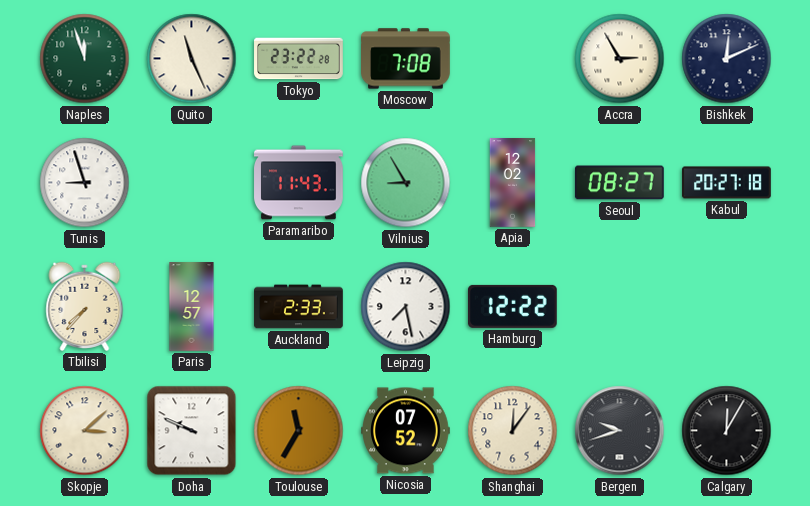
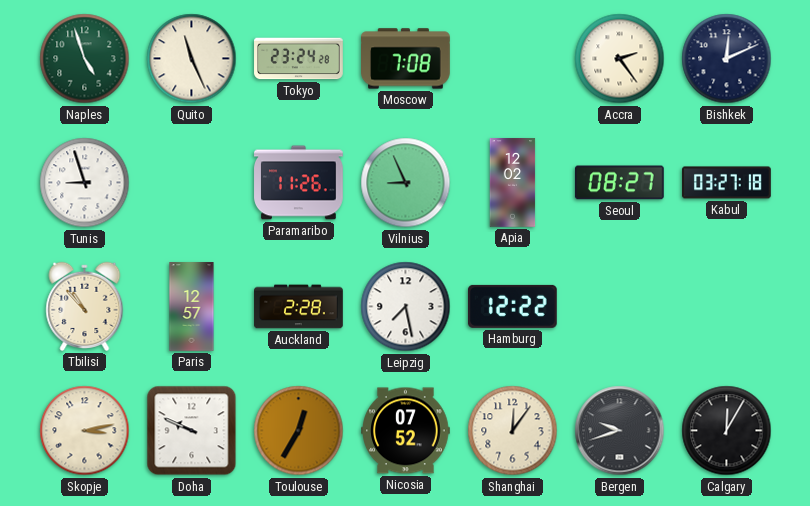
Naples: 11:57 -> 4:57
Tokyo: 23:22 -> 23:24
Accra: 2:55 -> 2:24
Paramaribo: 11:43 -> 11:26
Vilnius: 8:55 -> 8:56
Kabul: 20:27 -> 03:27
Tbilisi: 7:37 -> 10:53
Auckland: 2:33 -> 2:28
Skopje: 3:08 -> 3:13
Toulouse: 11:35 -> 12:35
